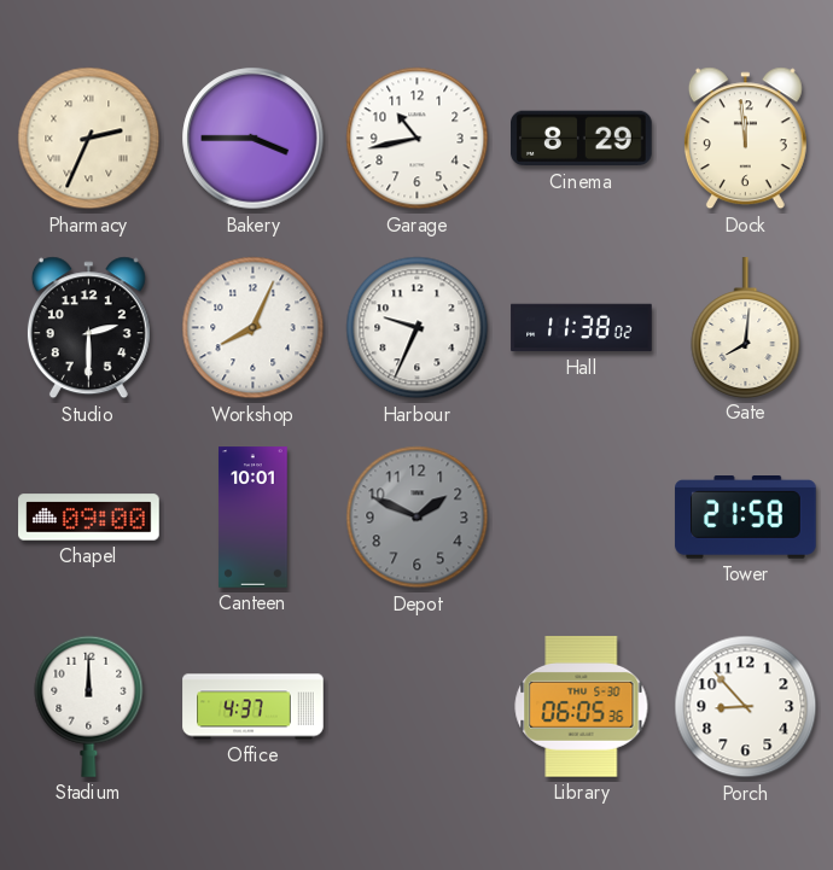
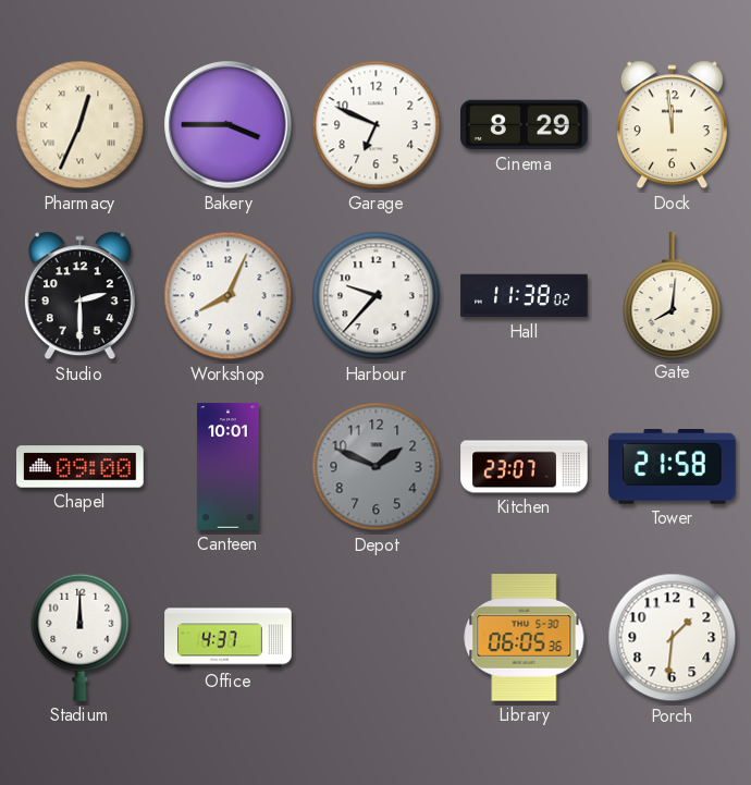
Pharmacy: 2:34 -> 12:34
Garage: 10:43 -> 6:49
Harbour: 9:34 -> 9:37
Kitchen: none -> 23:07
Porch: 8:53 -> 1:31
